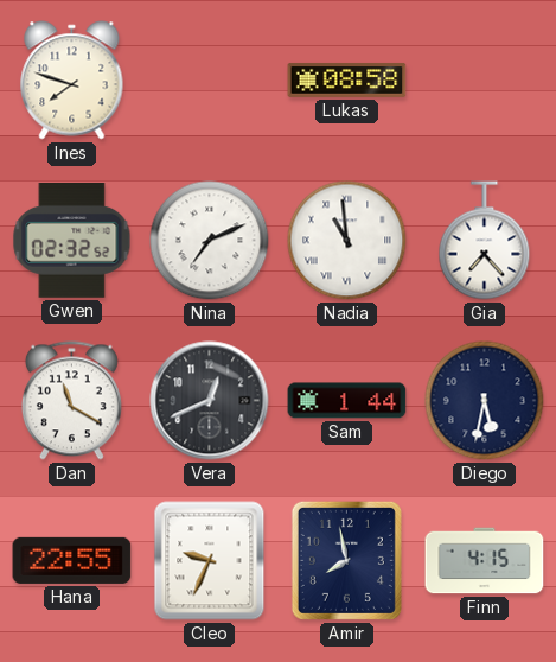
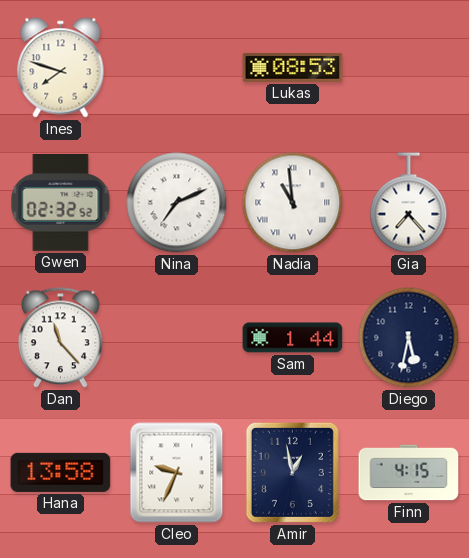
Lukas: 08:58 -> 08:53
Dan: 11:20 -> 11:23
Vera: 12:41 -> none
Hana: 22:55 -> 13:58
Amir: 7:58 -> 12:58
